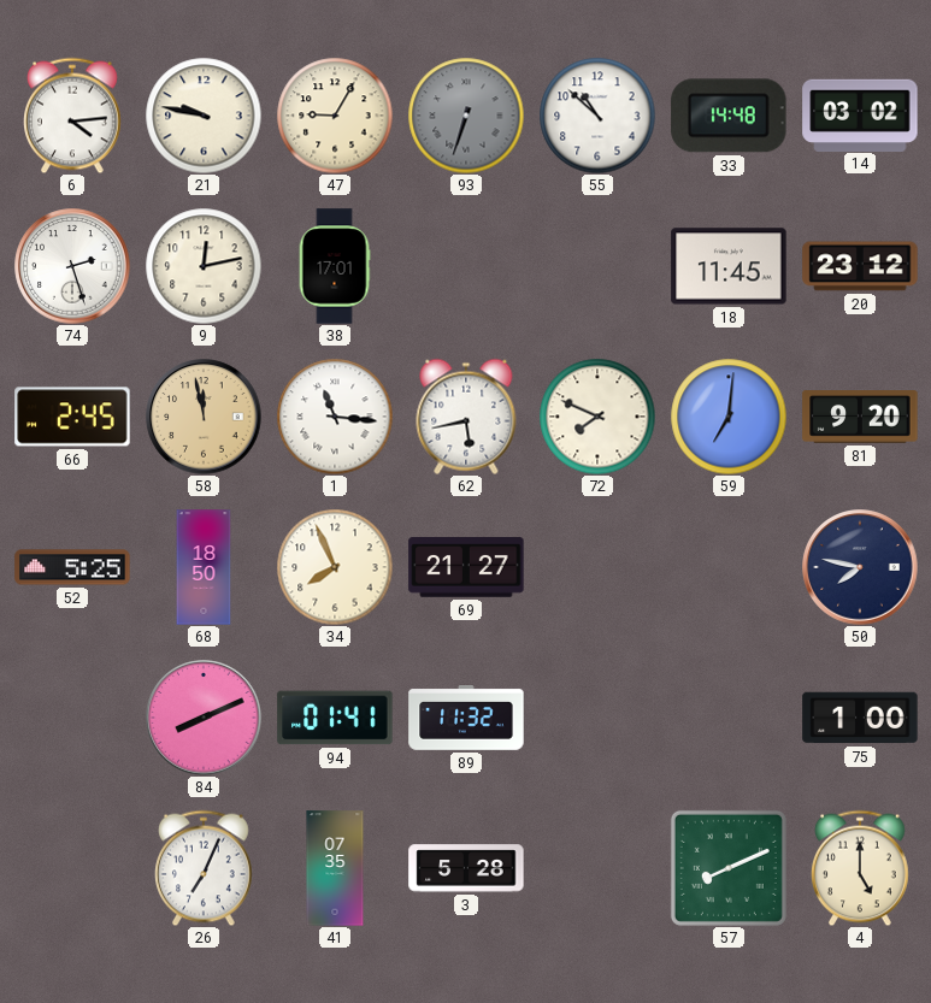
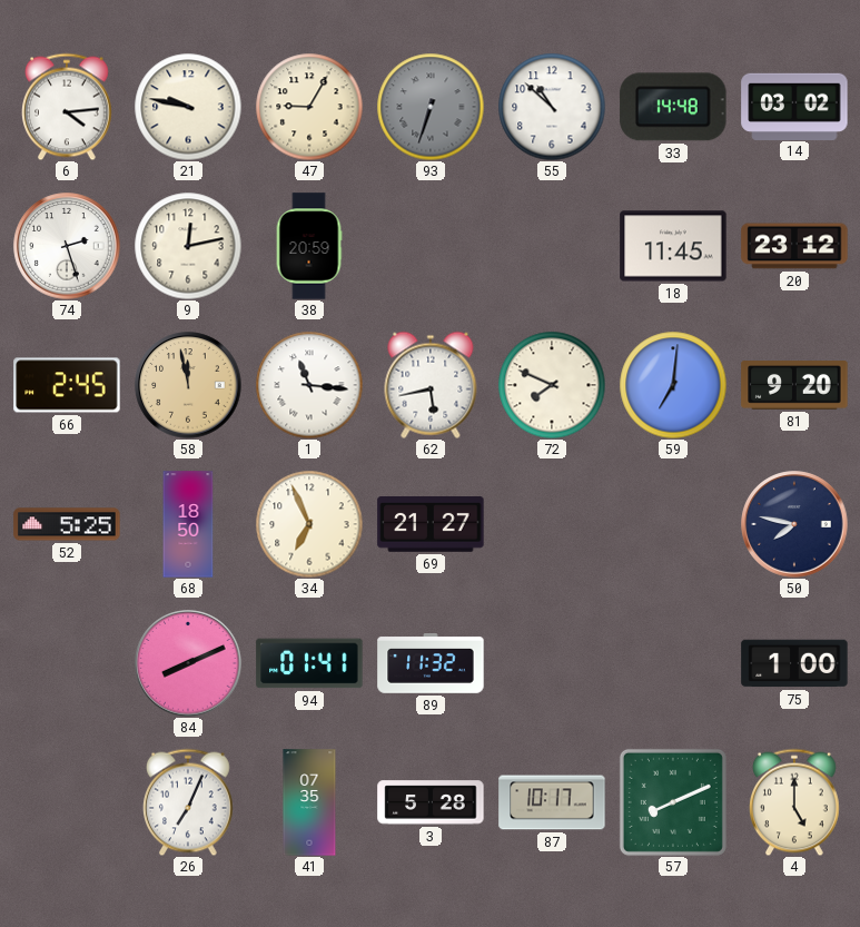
38: 17:01 -> 20:59
34: 7:56 -> 6:56
87: none -> 10:17
